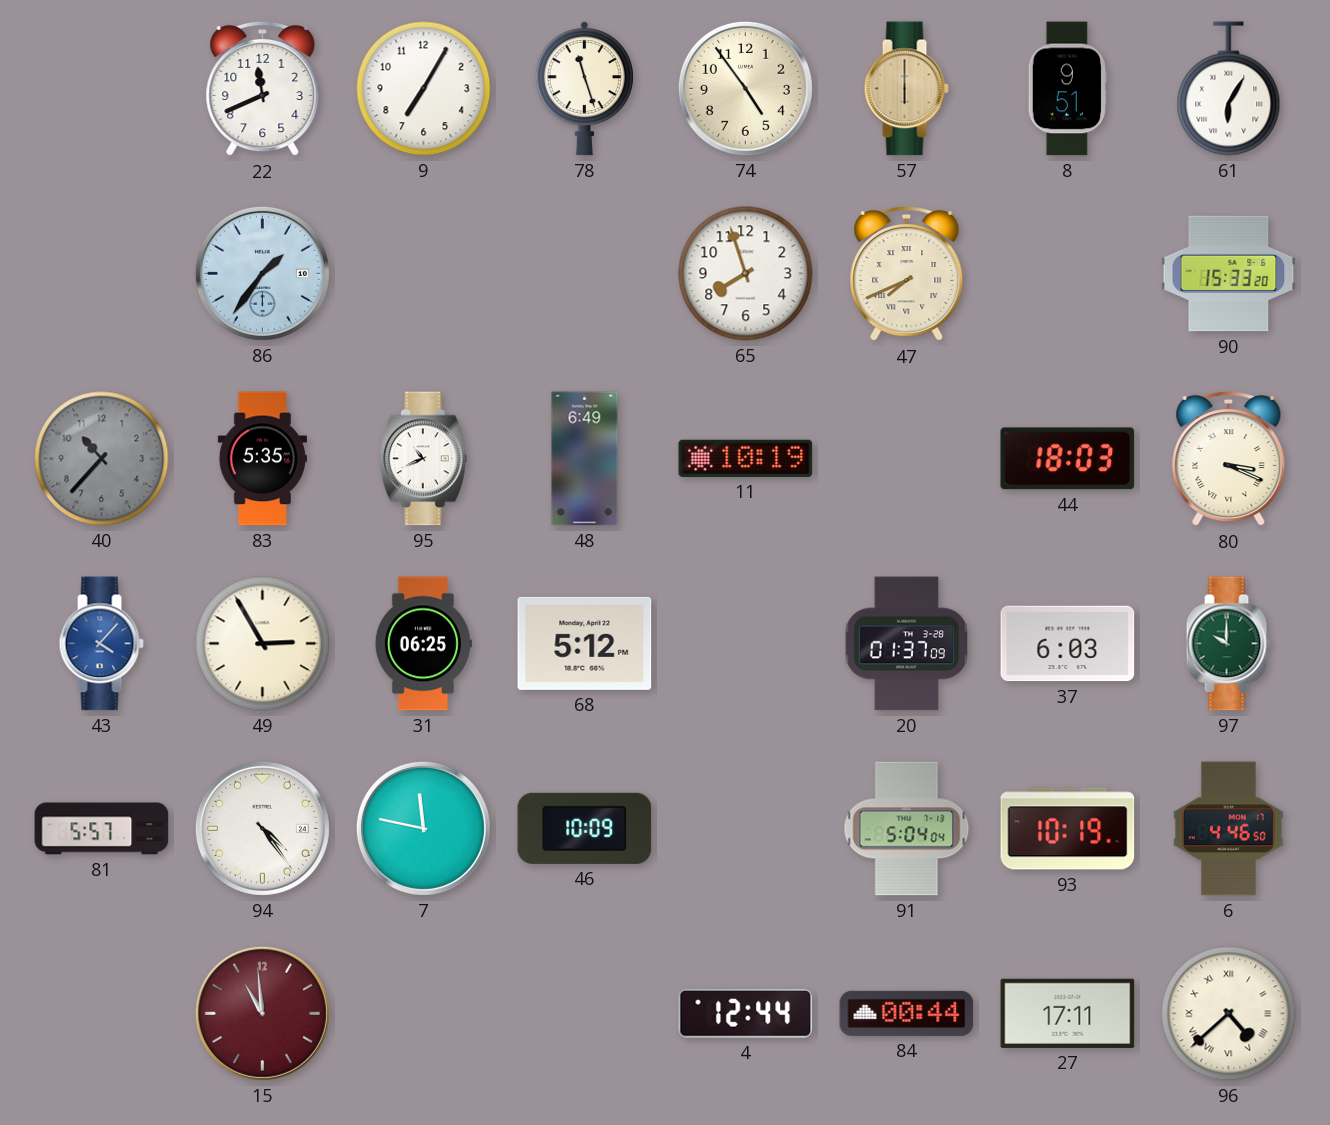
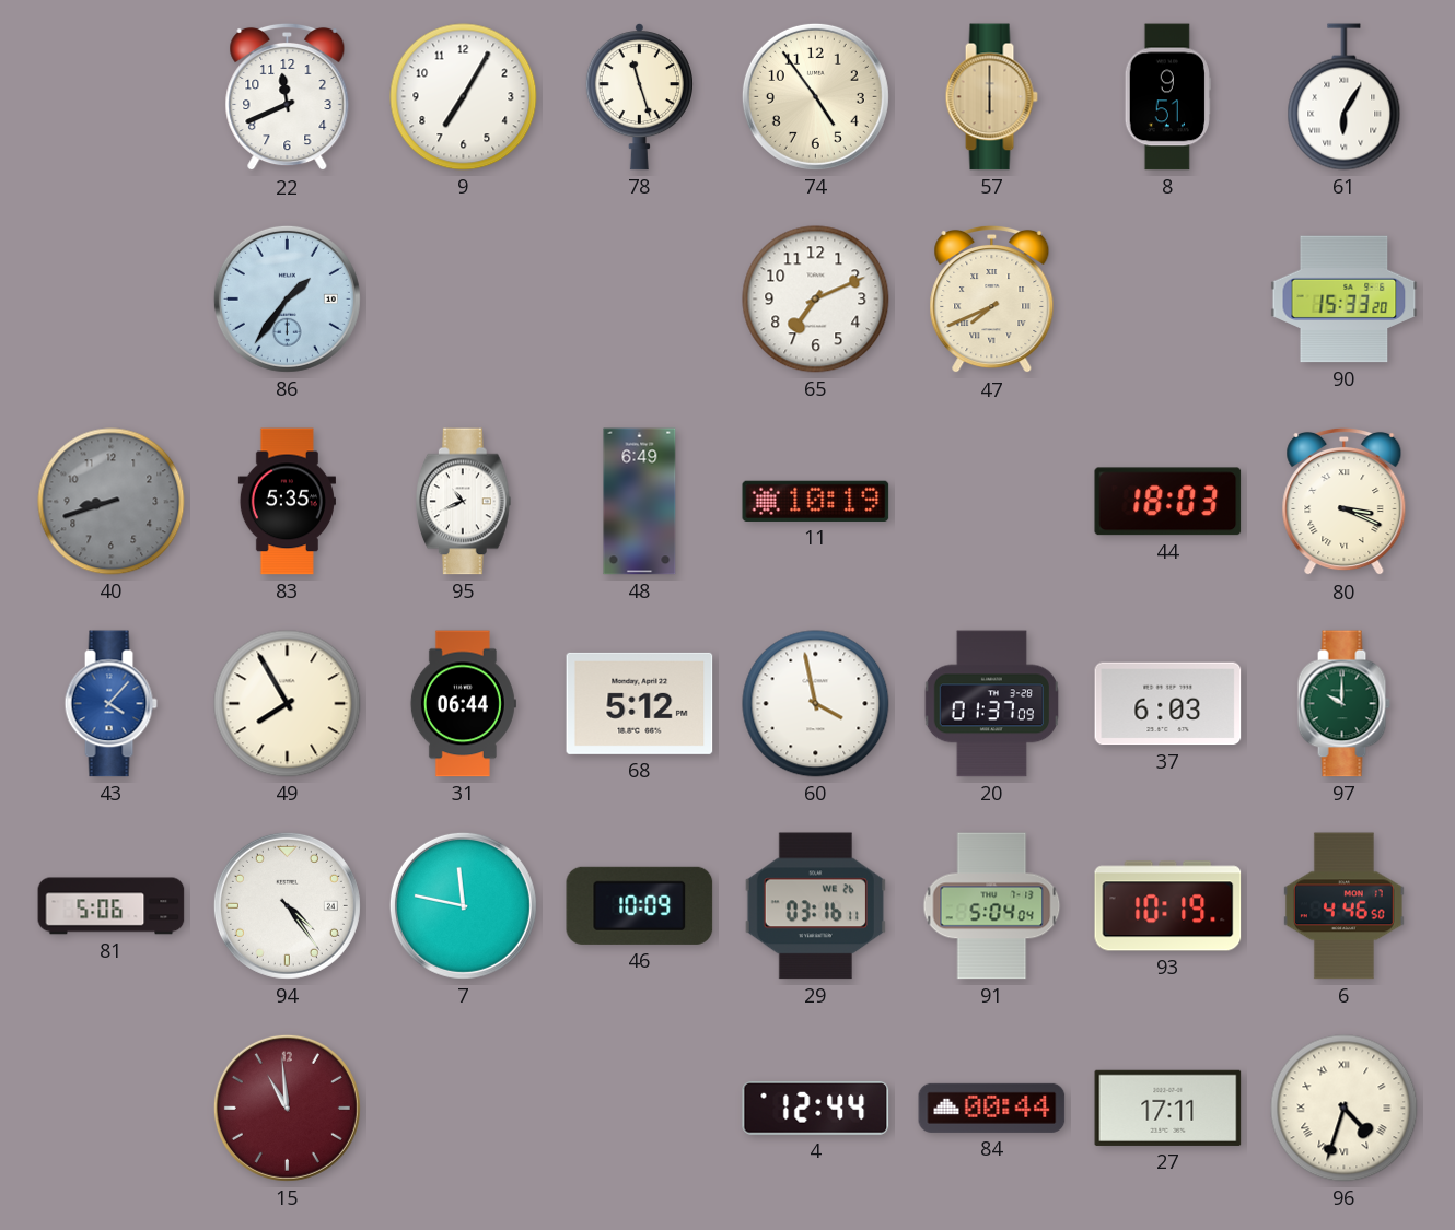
65: 7:57 -> 7:11
40: 10:37 -> 8:42
49: 2:55 -> 7:55
31: 06:25 -> 06:44
60: none -> 3:58
81: 5:57 -> 5:06
29: none -> 03:16
96: 4:38 -> 4:33
